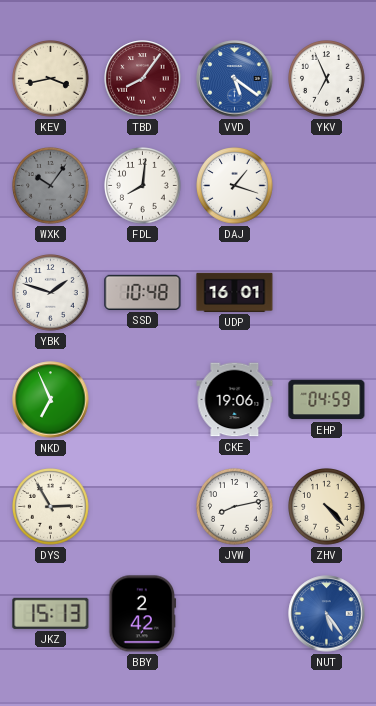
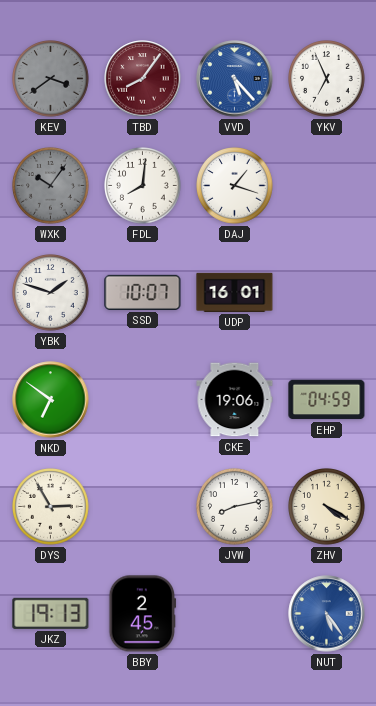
KEV: 3:43 -> 3:39
KEV dial: cream -> grey
VVD: 5:21 -> 5:23
SSD: 10:48 -> 10:07
NKD: 6:56 -> 6:51
ZHV: 4:23 -> 4:20
JKZ: 15:13 -> 19:13
BBY: 2:42 -> 2:45
